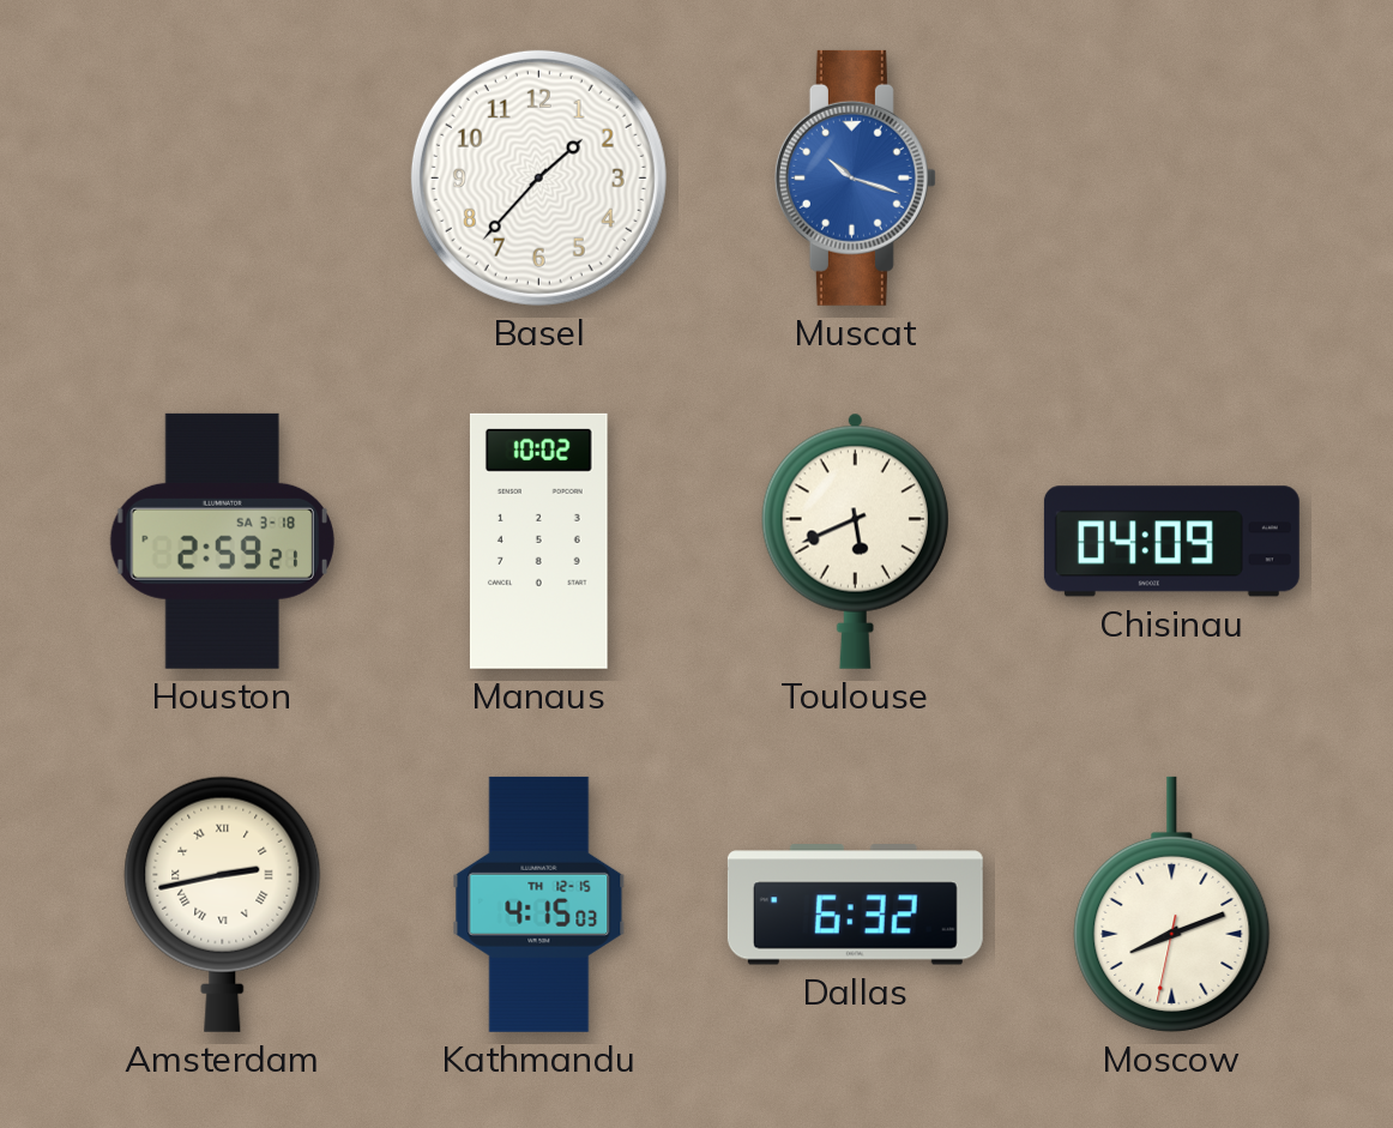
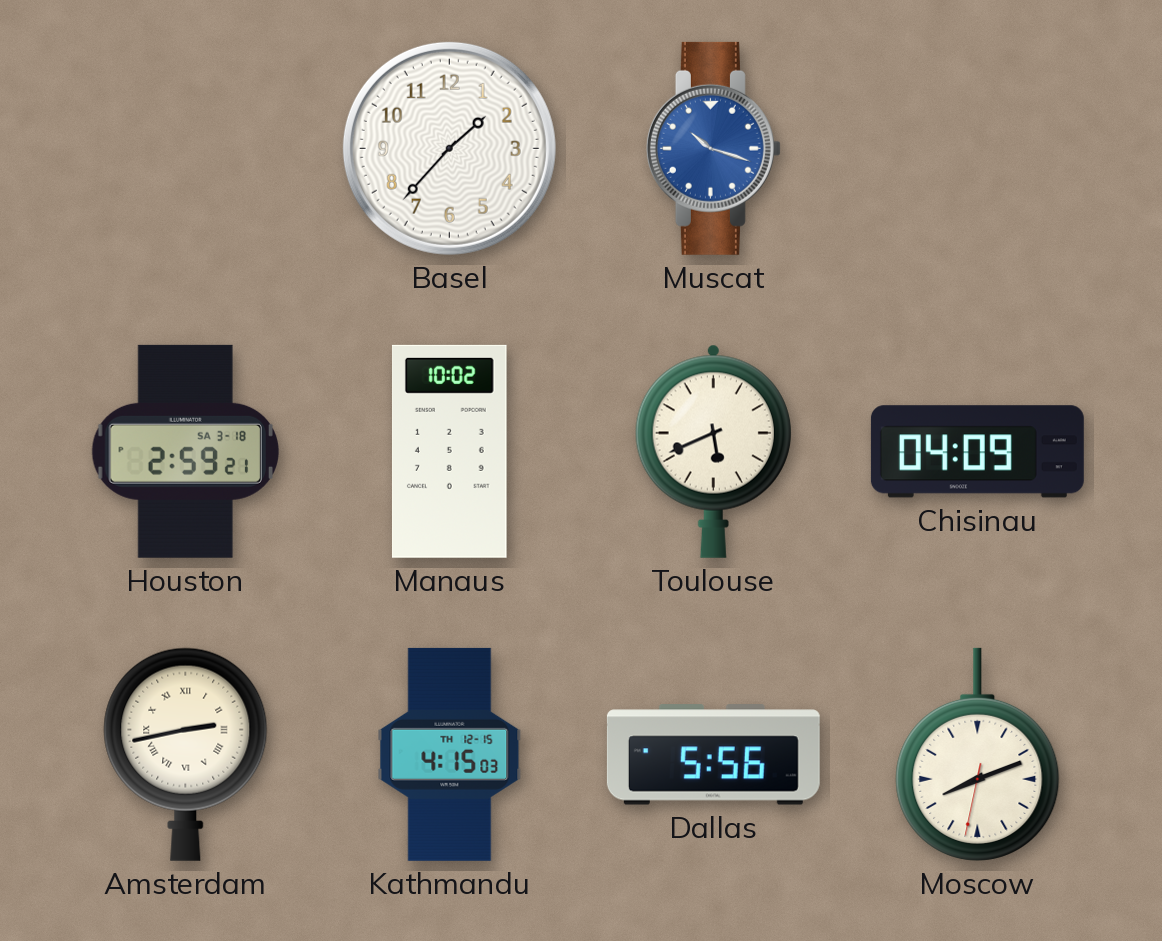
Dallas: 6:32 -> 5:56
